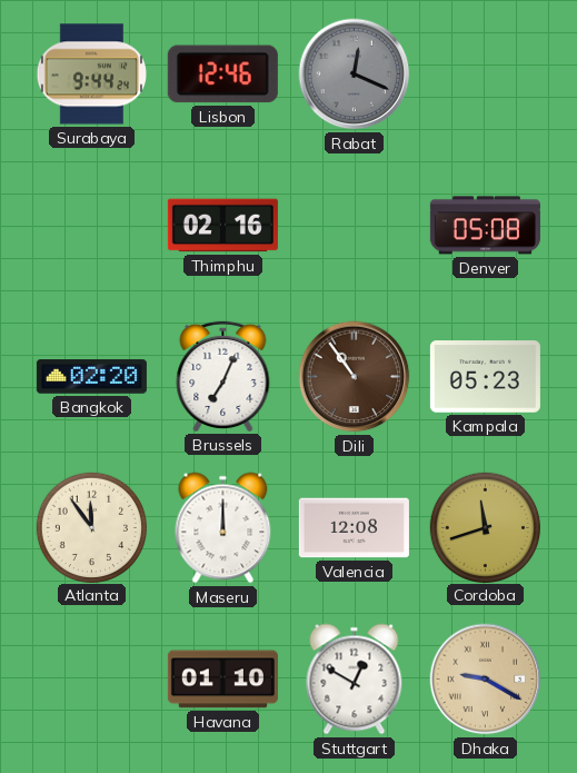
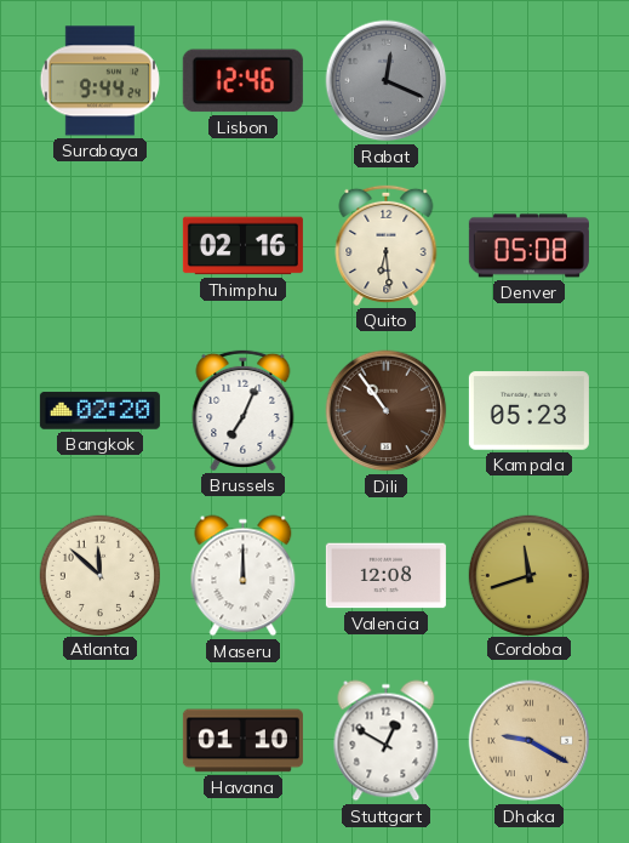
Quito: none -> 6:29
Atlanta: 11:54 -> 11:52
